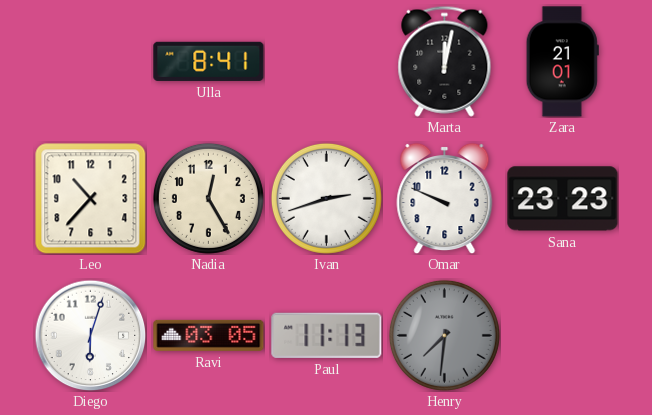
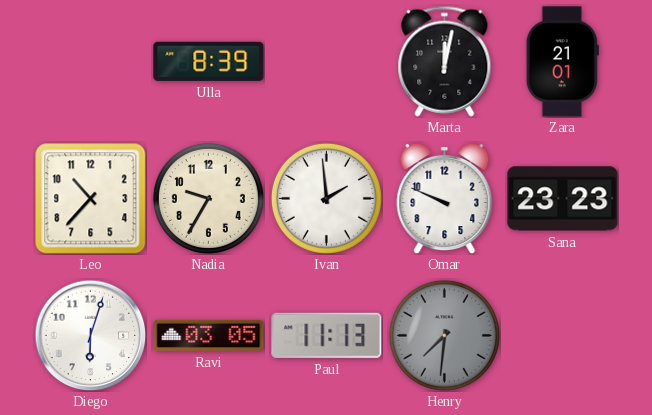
Ulla: 8:41 -> 8:39
Nadia: 12:25 -> 9:35
Ivan: 2:42 -> 1:59
